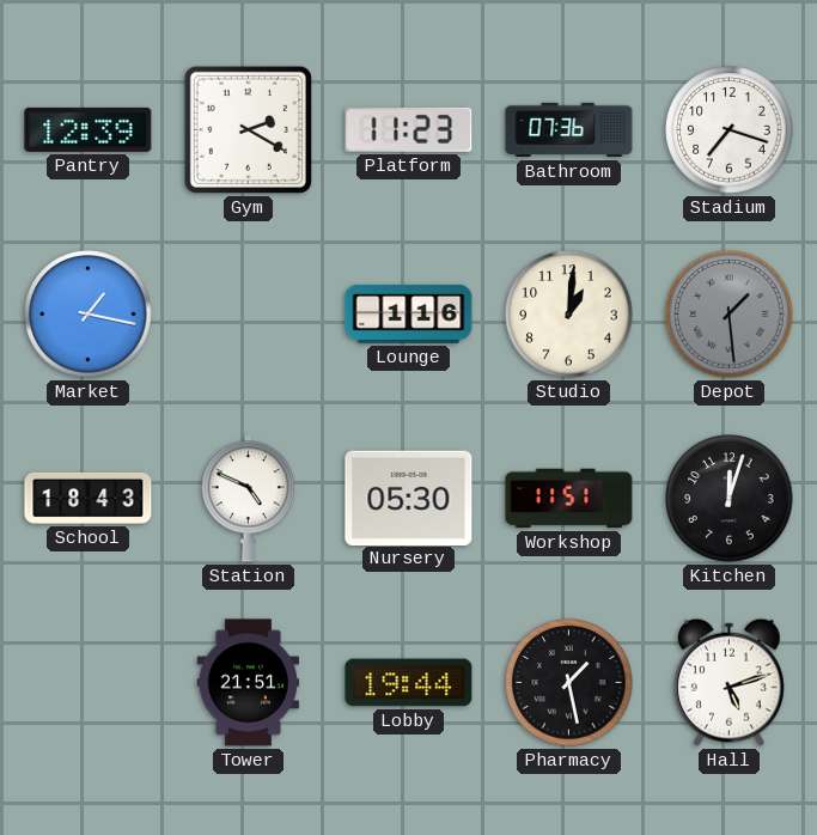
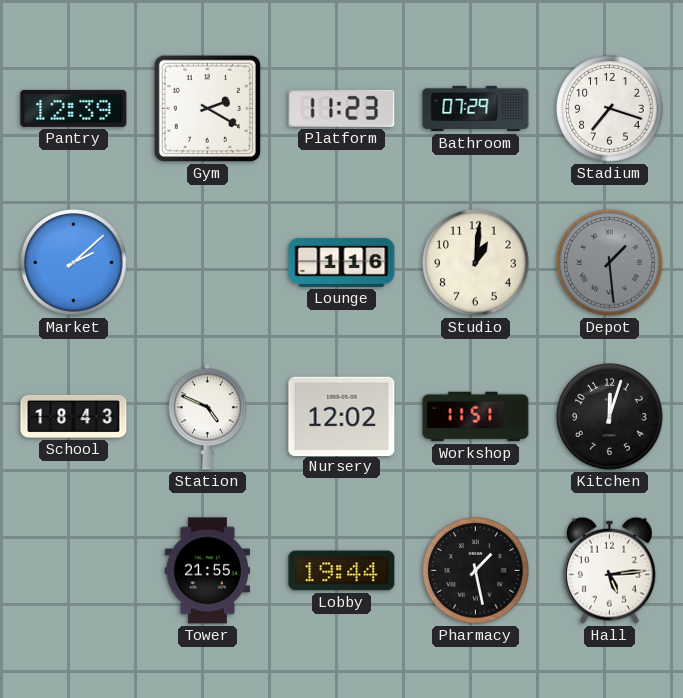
Bathroom: 07:36 -> 07:29
Market: 1:17 -> 2:08
Nursery: 05:30 -> 12:02
Tower: 21:51 -> 21:55
Hall: 5:12 -> 5:14
